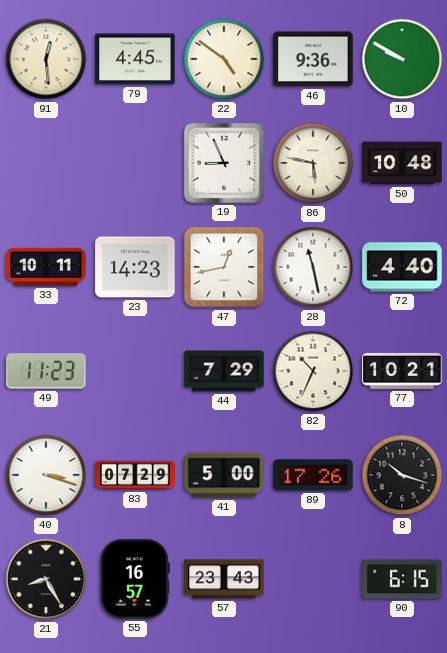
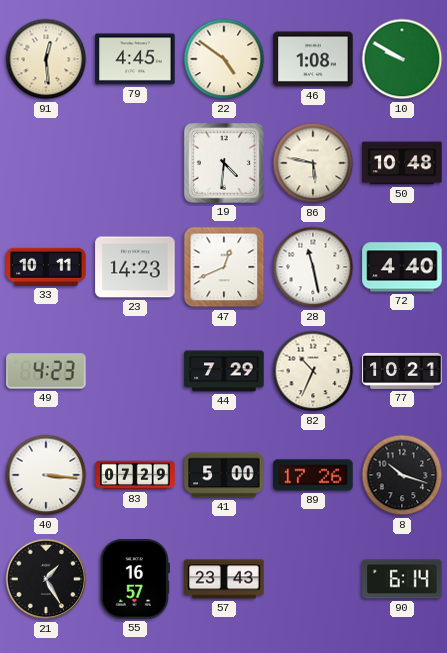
46: 9:36 -> 1:08
19: 8:56 -> 4:31
47: 12:43 -> 12:41
49: 11:23 -> 4:23
40: 3:18 -> 3:16
21: 8:25 -> 1:25
90: 6:15 -> 6:14
